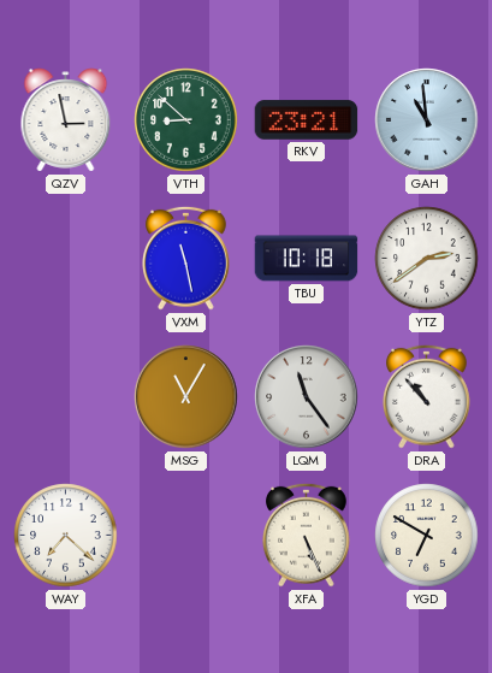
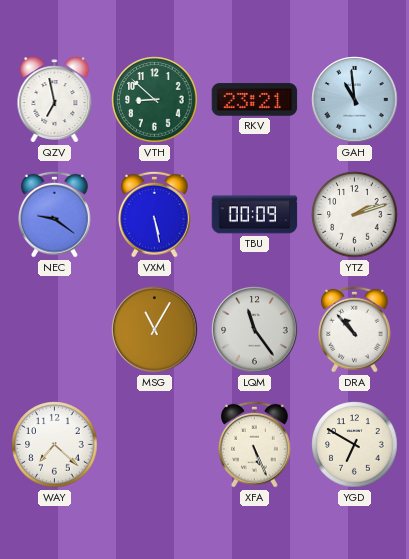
QZV: 2:58 -> 6:58
NEC: none -> 9:21
VXM: 11:28 -> 5:28
TBU: 10:18 -> 00:09
YTZ: 2:39 -> 2:12
